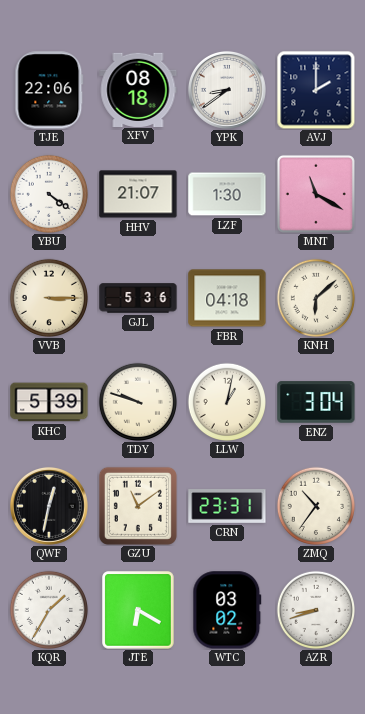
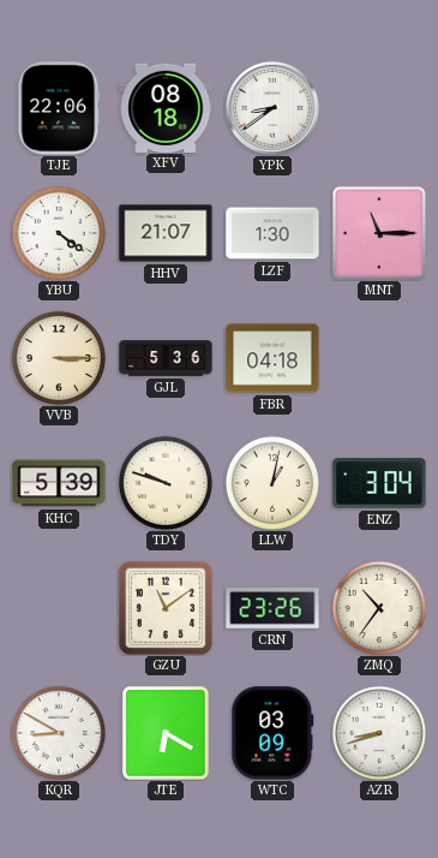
AVJ: 2:00 -> none
MNT: 11:20 -> 11:15
KNH: 6:08 -> none
QWF: 12:32 -> none
CRN: 23:31 -> 23:26
KQR: 1:35 -> 8:50
WTC: 03:02 -> 03:09
